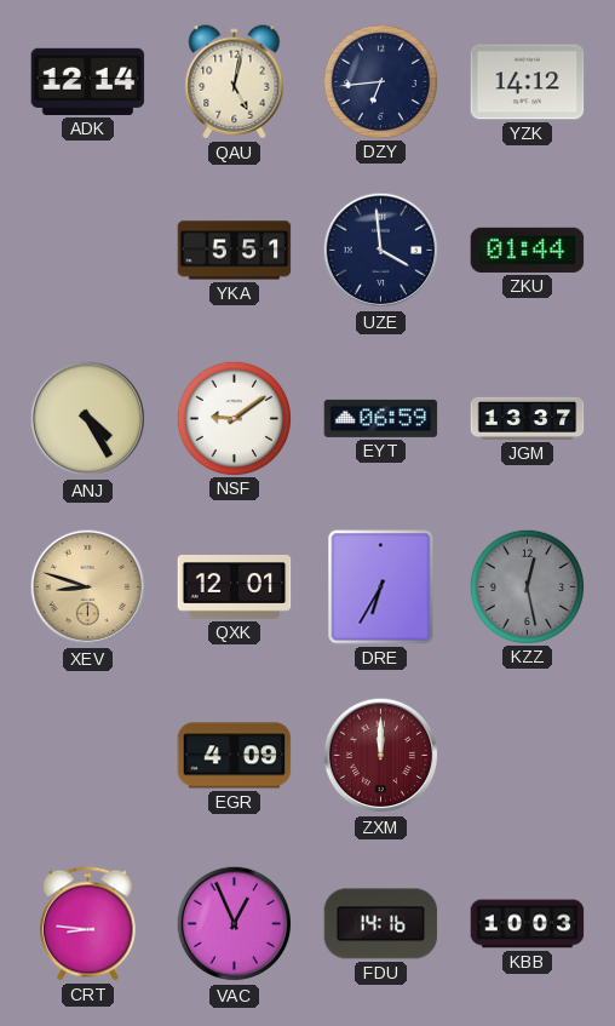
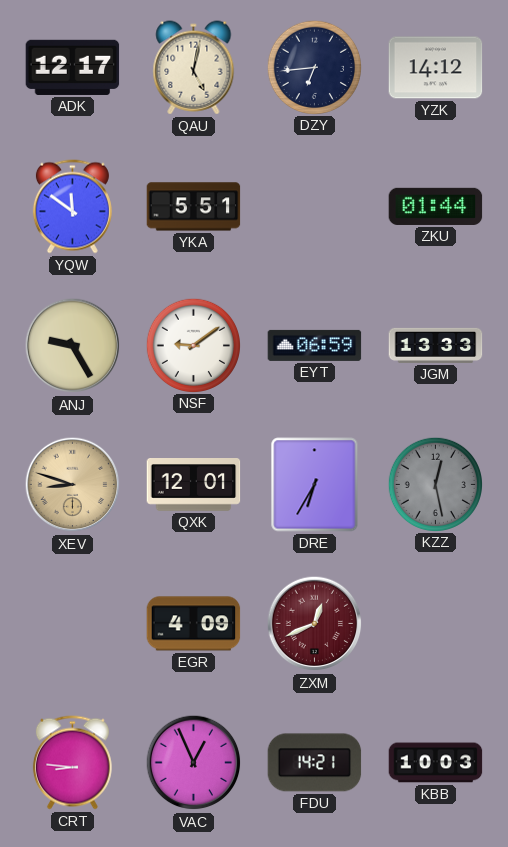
ADK: 12:14 -> 12:17
YQW: none -> 11:51
UZE: 3:59 -> none
ANJ: 4:25 -> 9:25
JGM: 13:37 -> 13:33
ZXM: 12:00 -> 12:41
FDU: 14:16 -> 14:21
